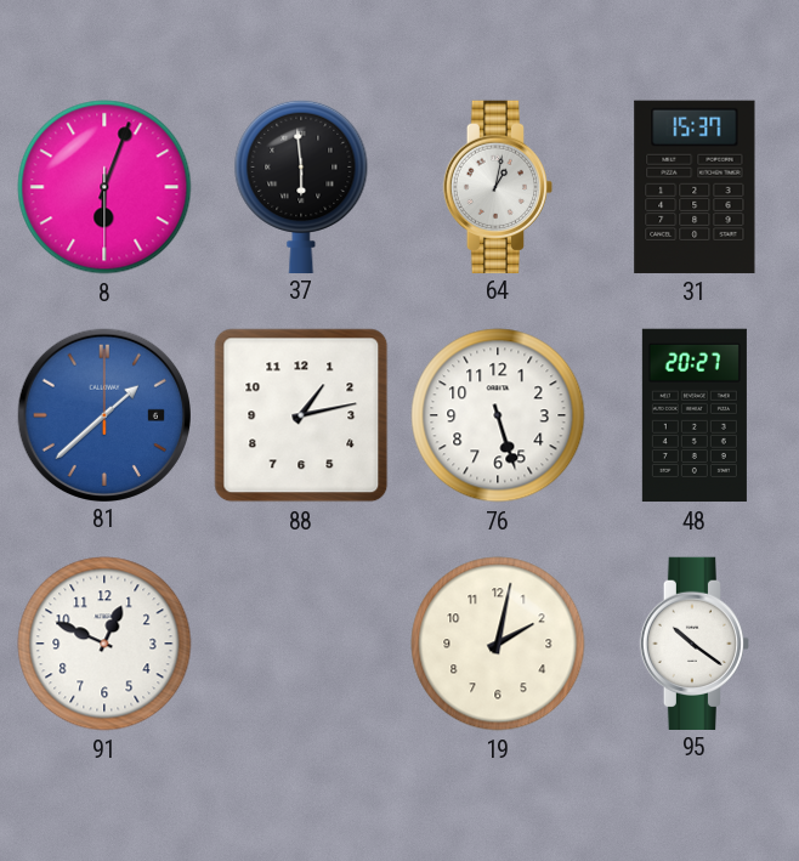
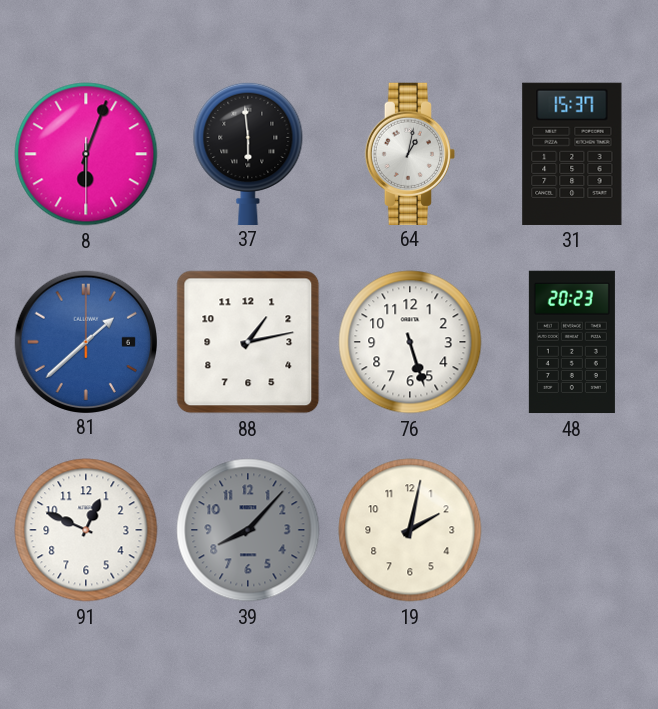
48: 20:27 -> 20:23
39: none -> 8:07
95: 10:21 -> none
